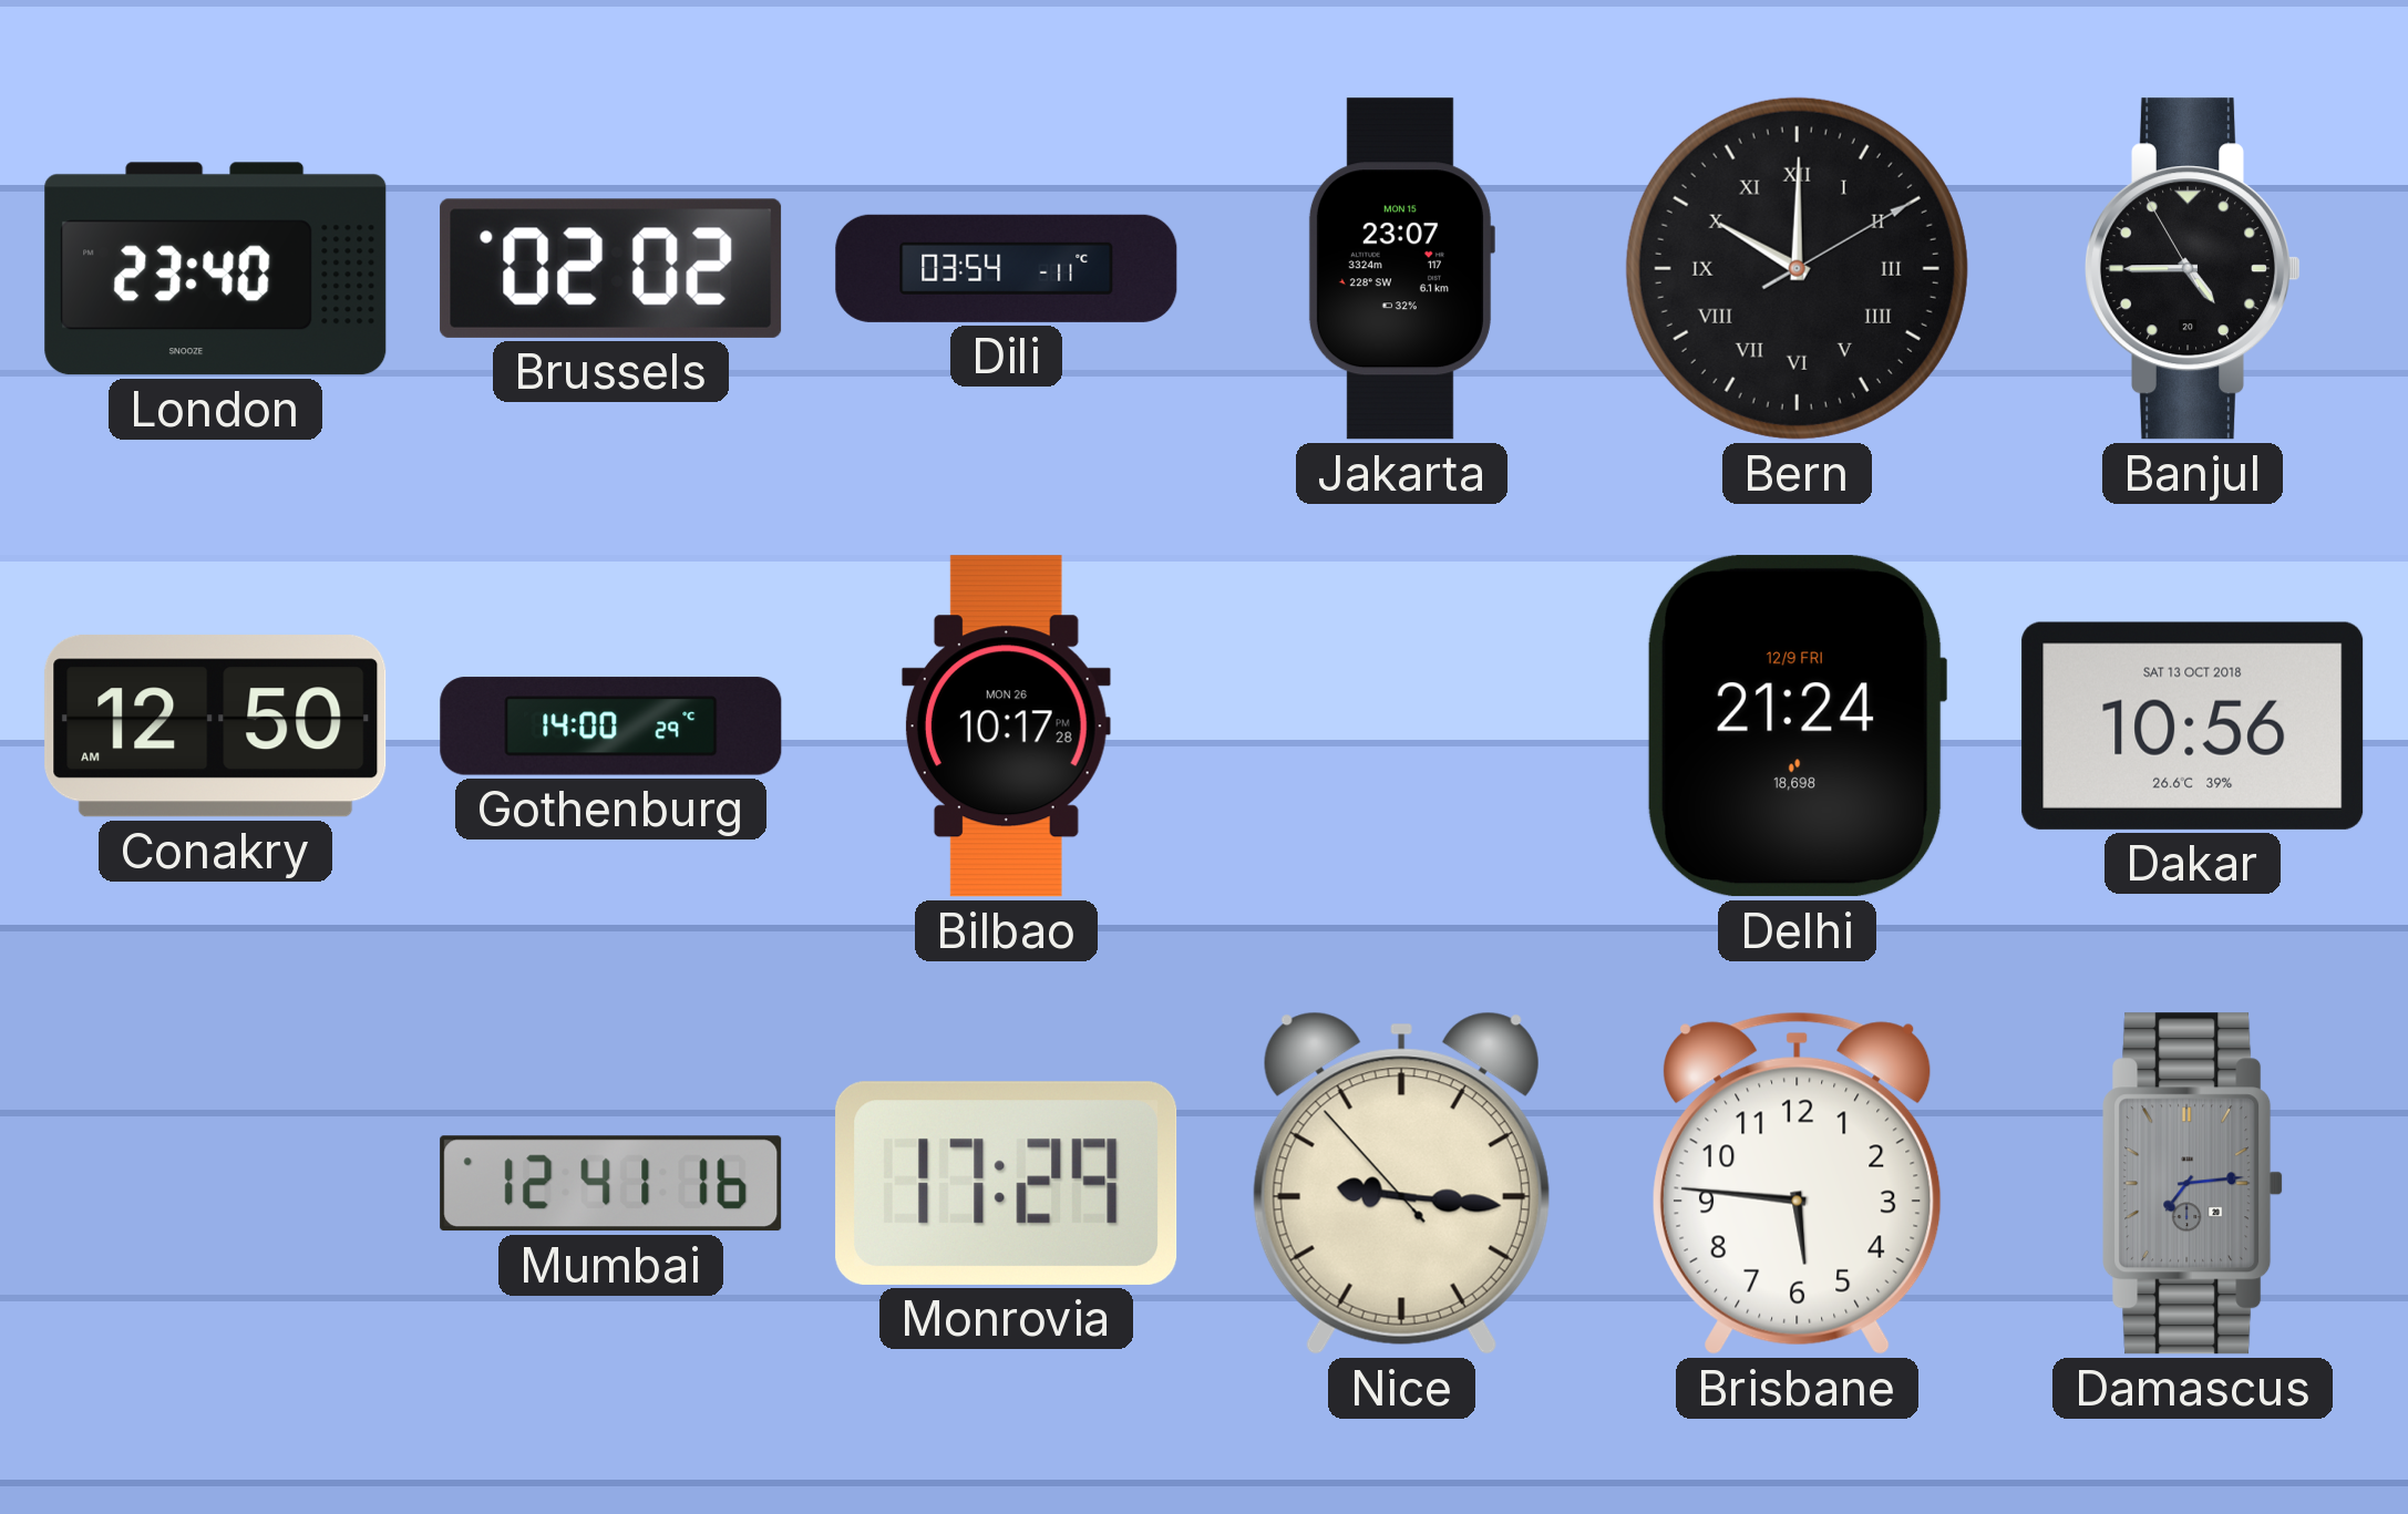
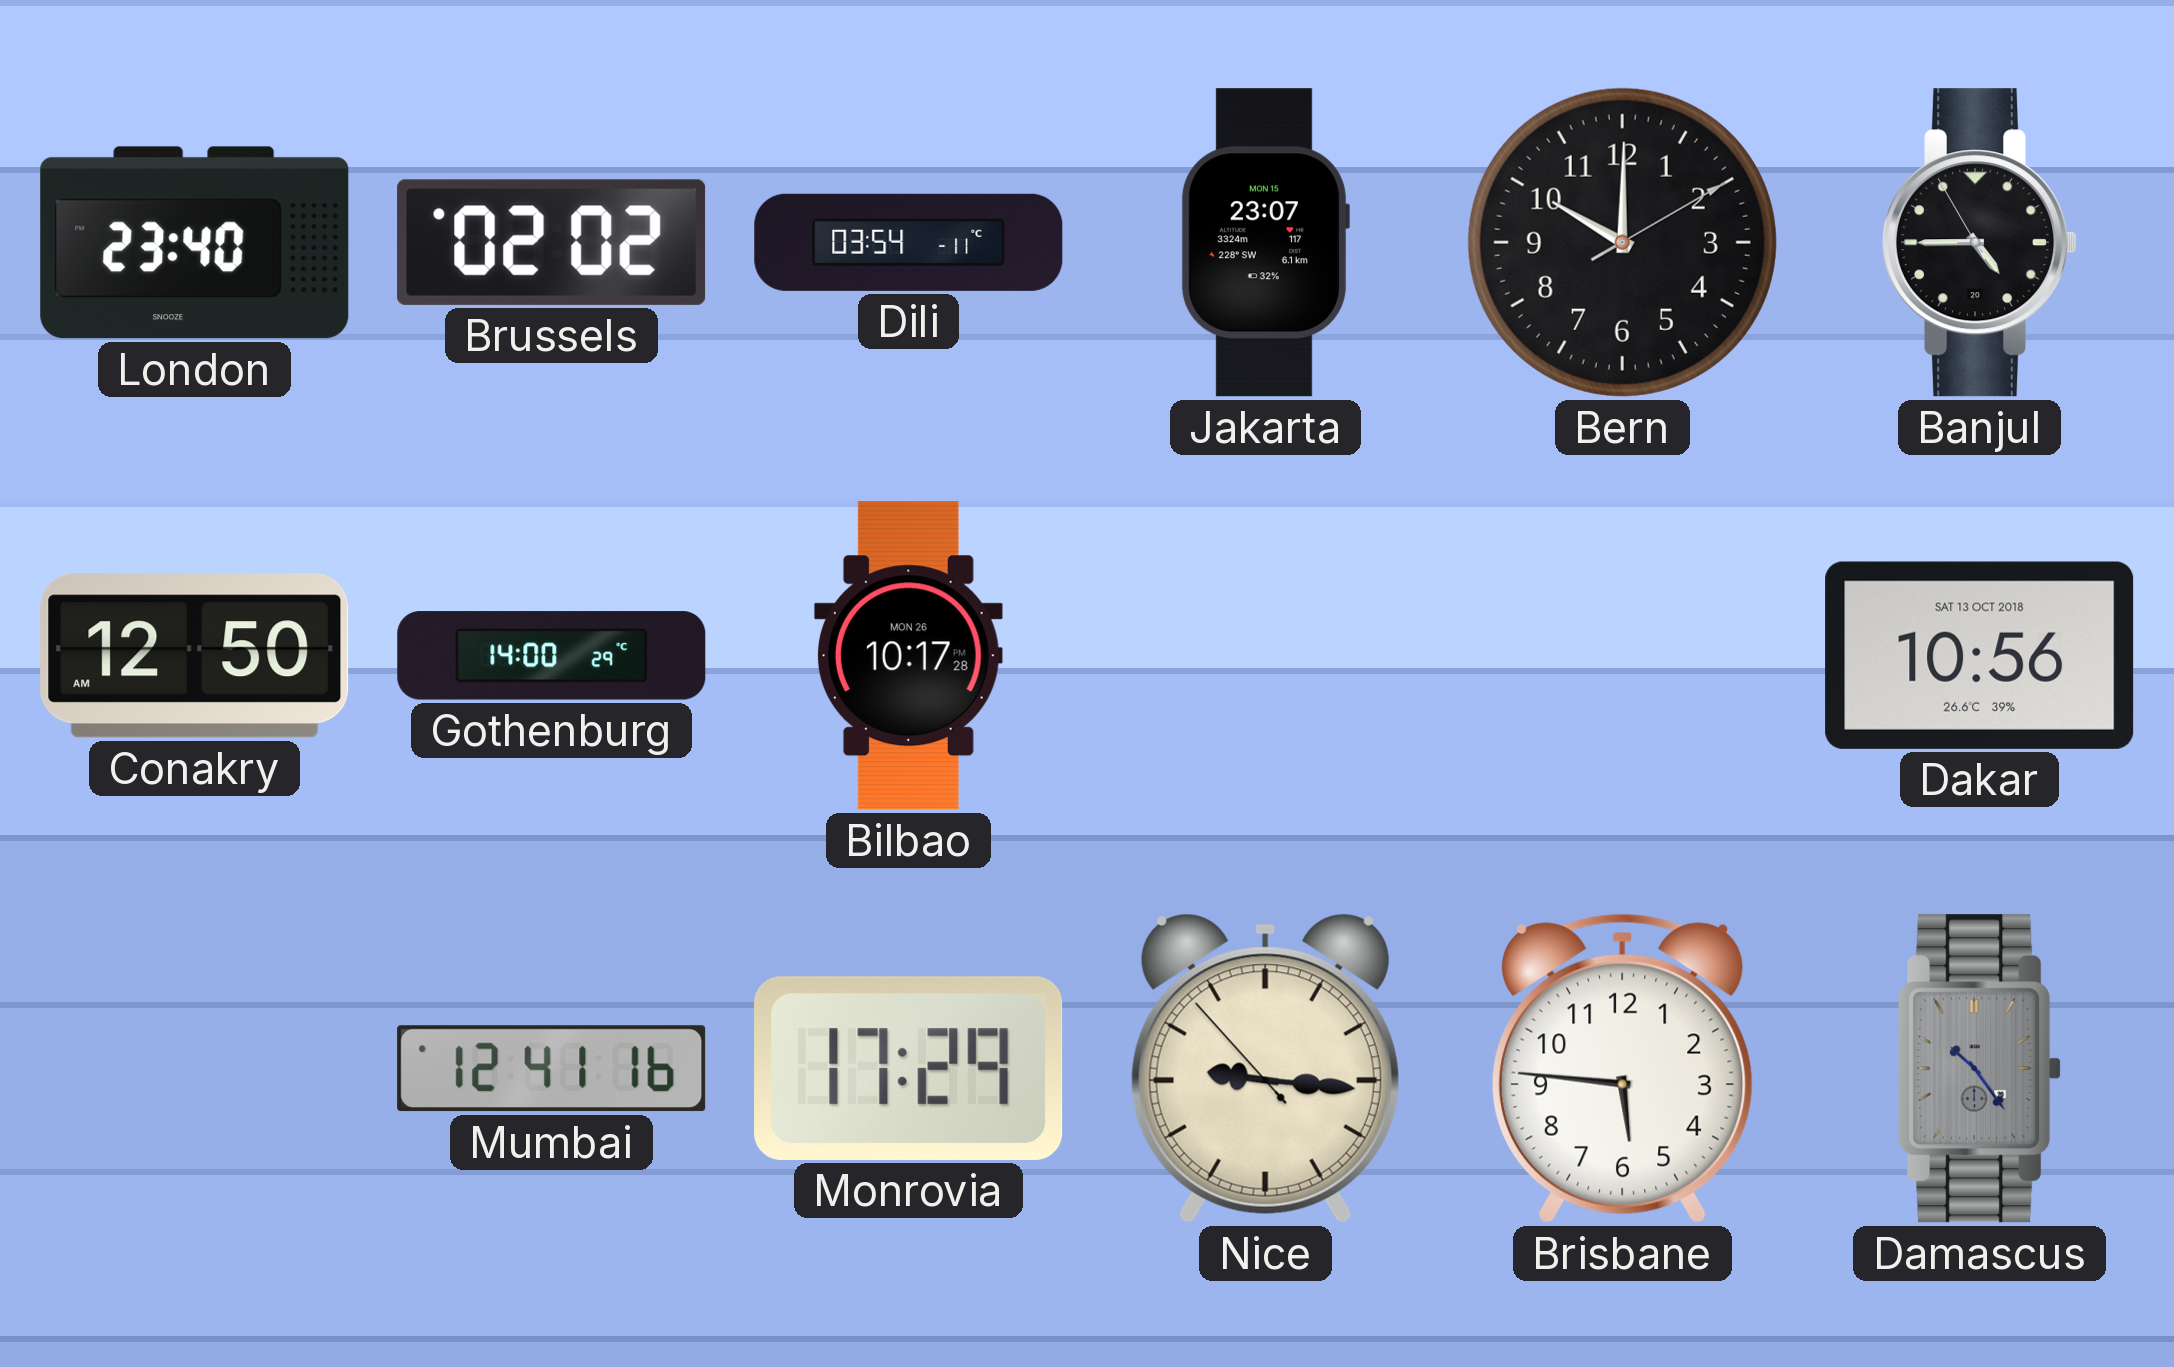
Bern numerals: Roman -> Arabic
Delhi: 21:24 -> none
Damascus: 7:14 -> 10:24
